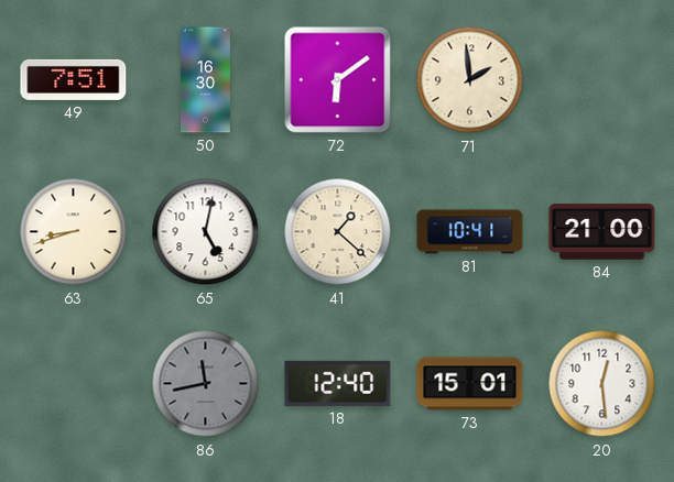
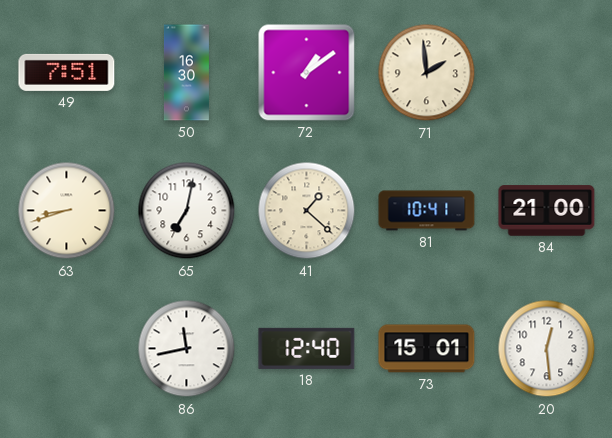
72: 6:09 -> 1:09
65: 5:02 -> 7:02
86 dial: grey -> white
